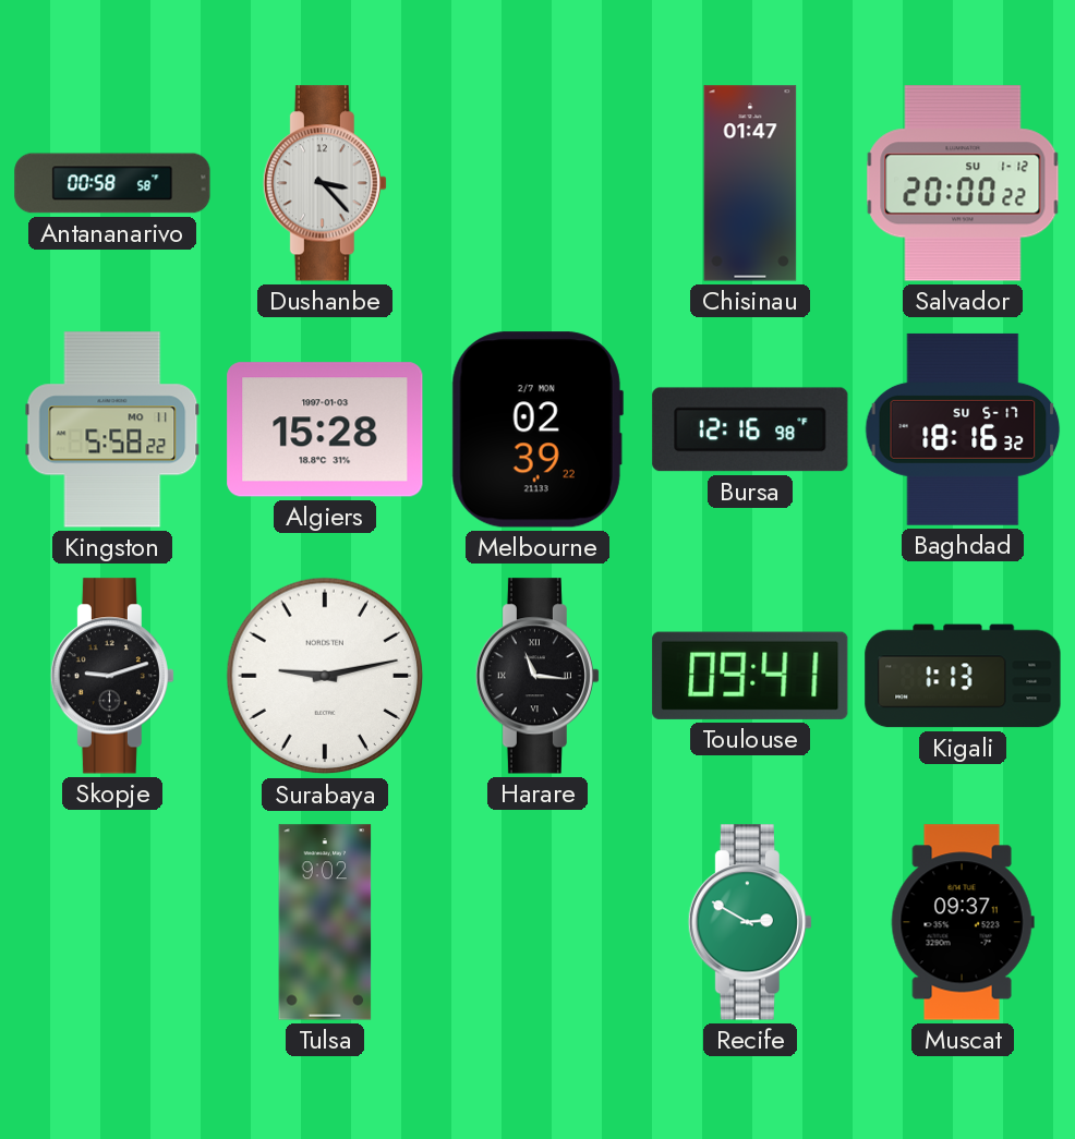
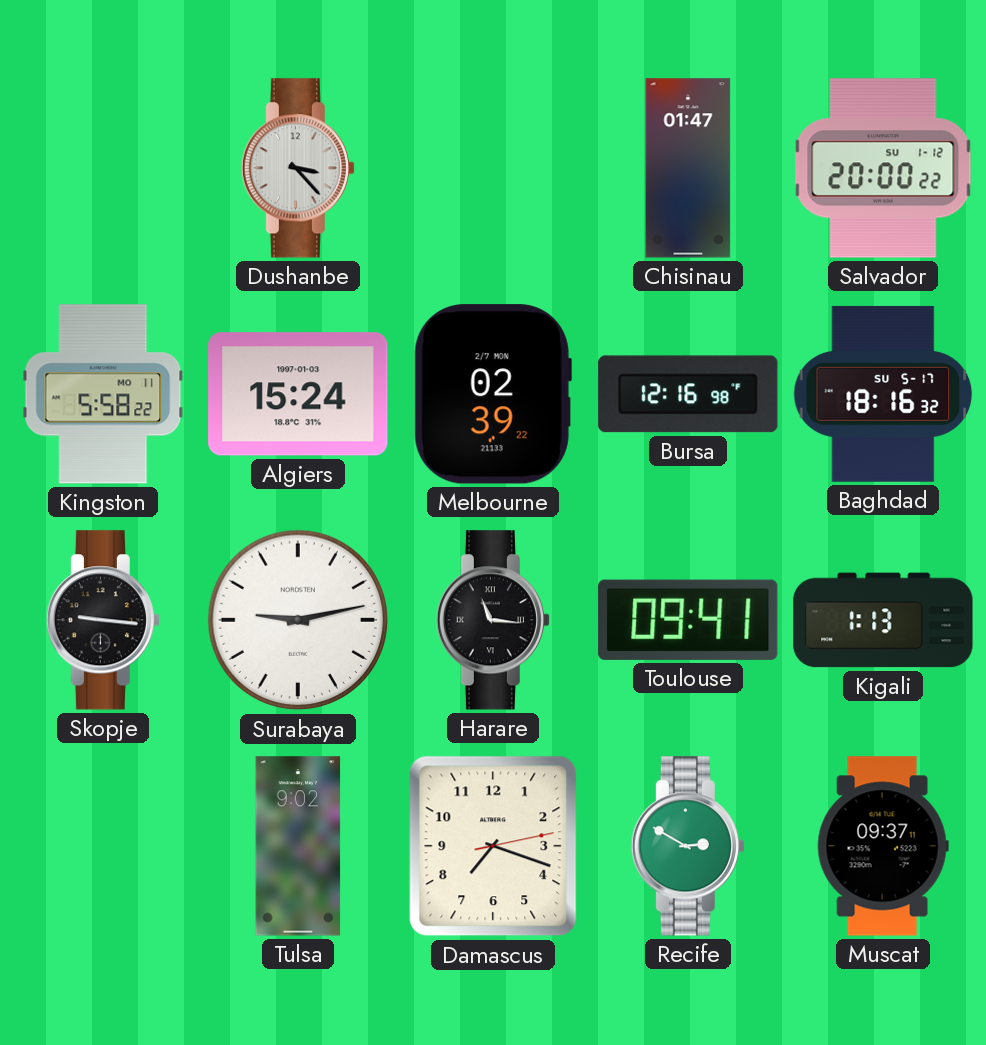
Antananarivo: 00:58 -> none
Algiers: 15:28 -> 15:24
Skopje: 9:12 -> 9:16
Damascus: none -> 7:18
